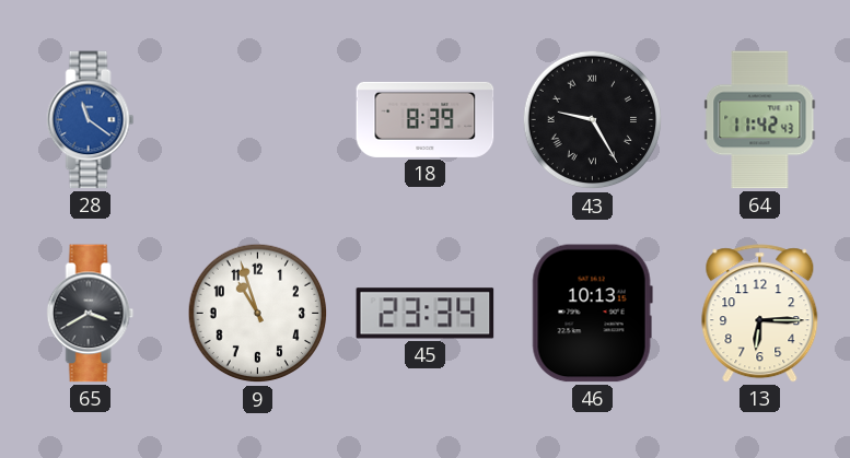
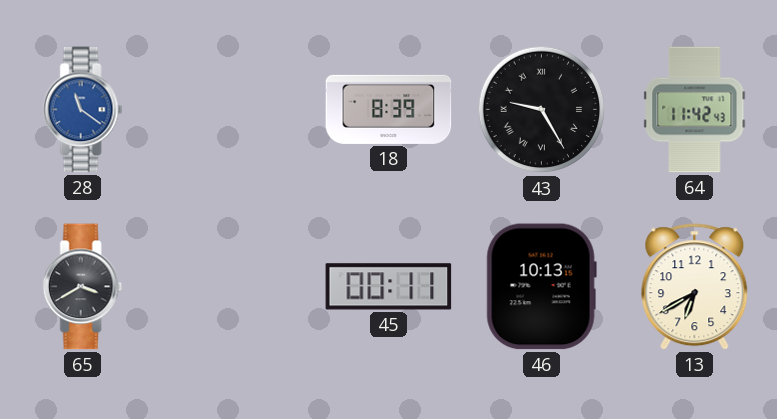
9: 10:57 -> none
45: 23:34 -> 00:11
13: 6:15 -> 6:40
